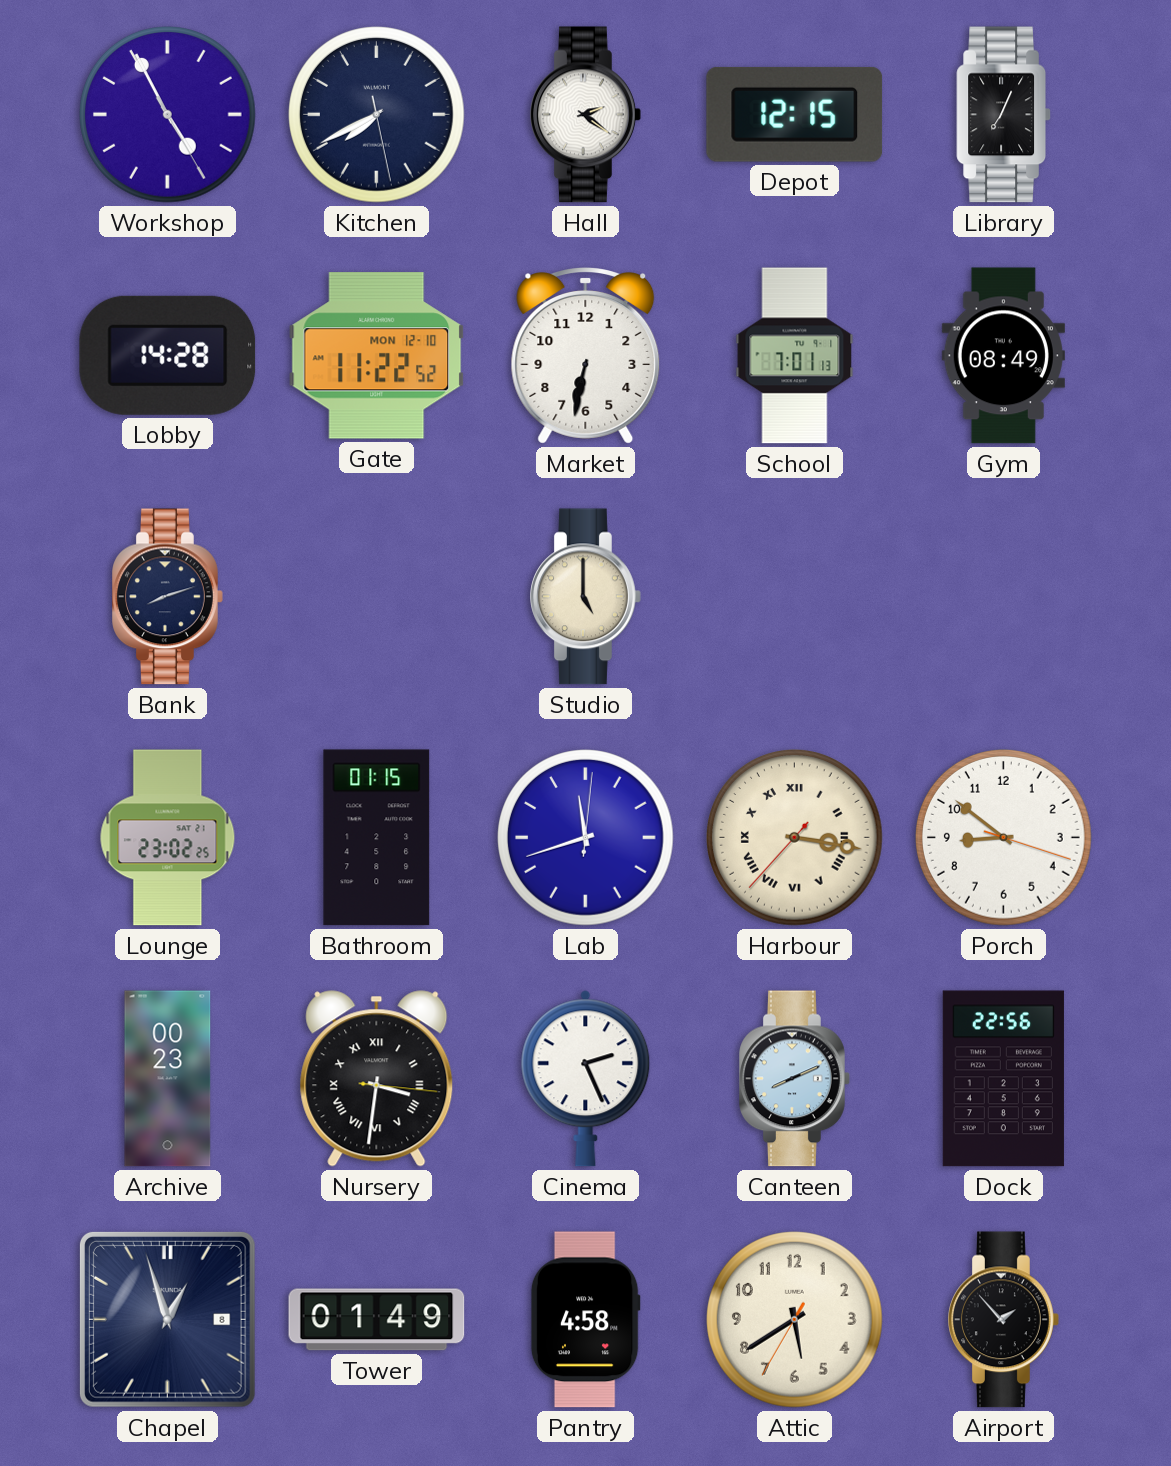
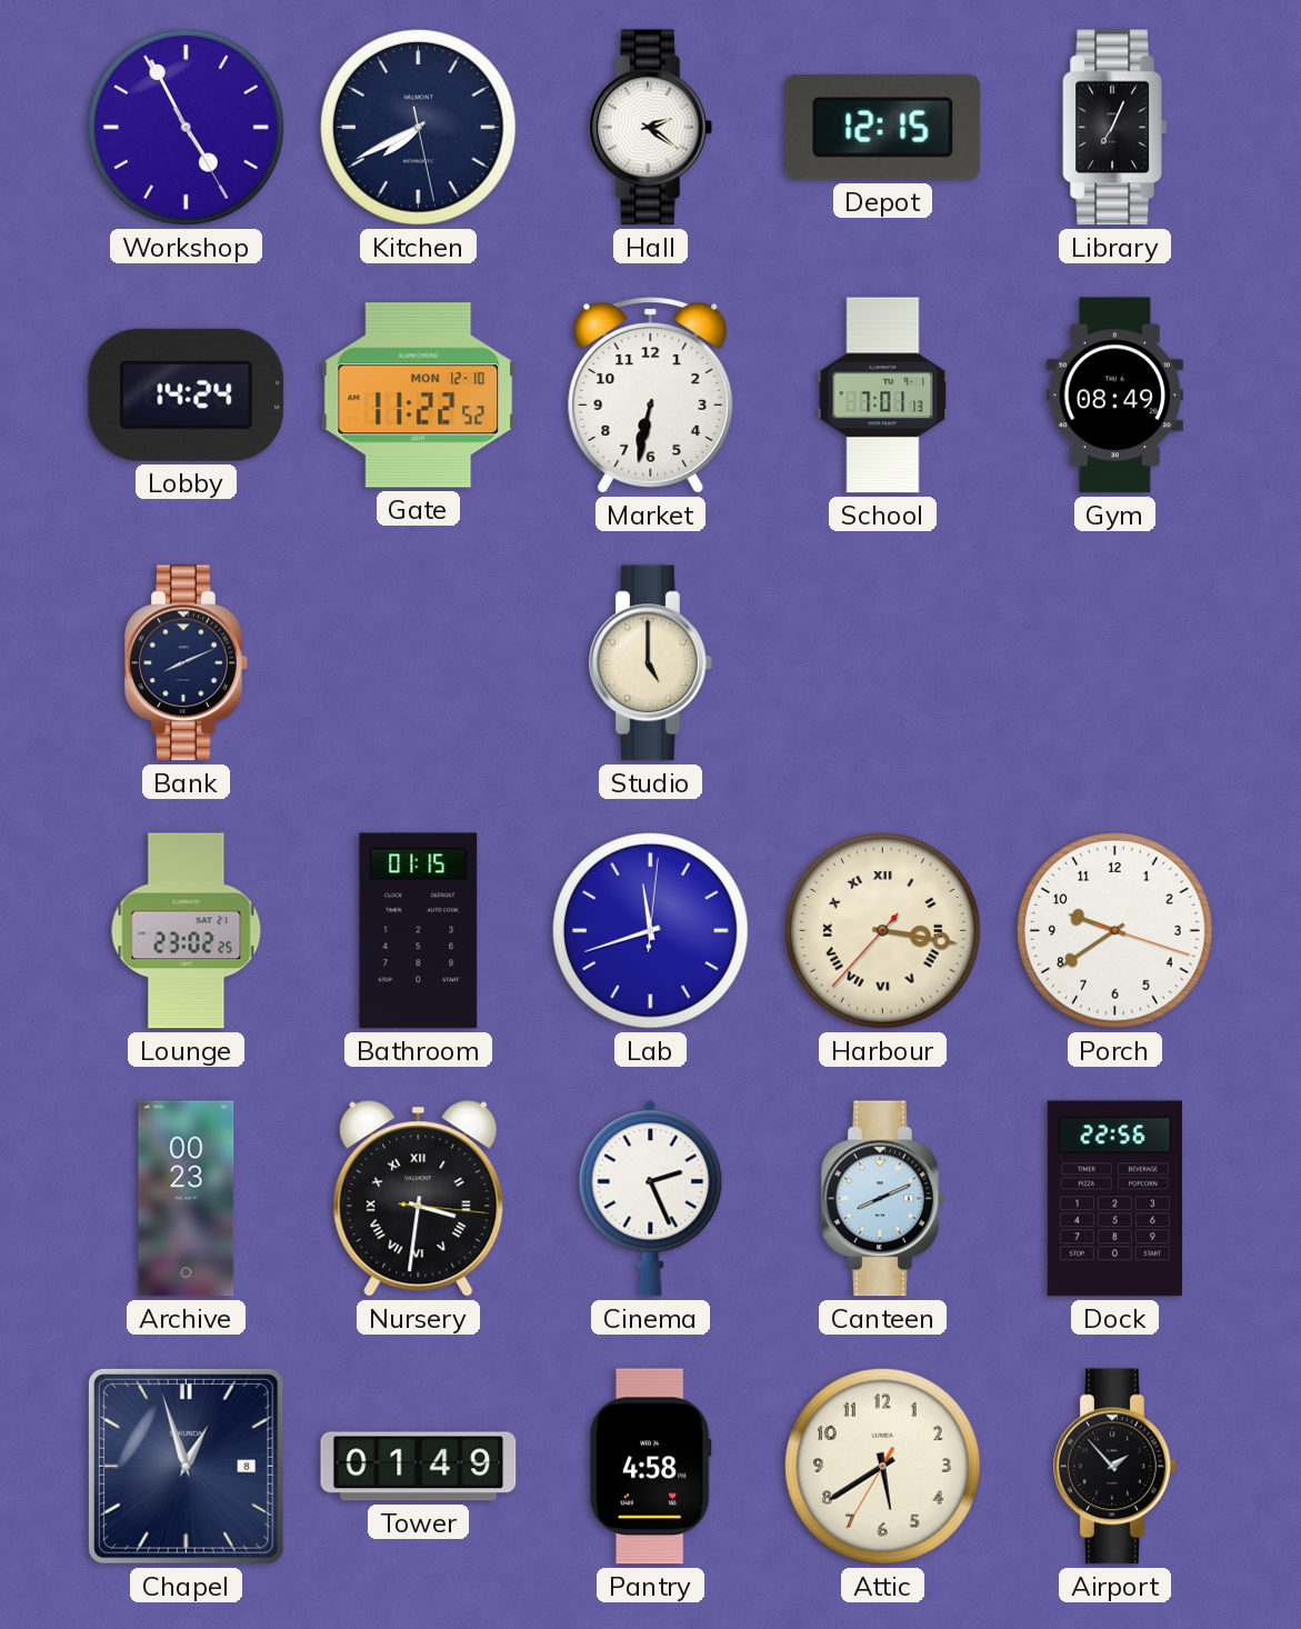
Lobby: 14:28 -> 14:24
Bank: 8:12 -> 8:11
Porch: 8:51 -> 9:39
